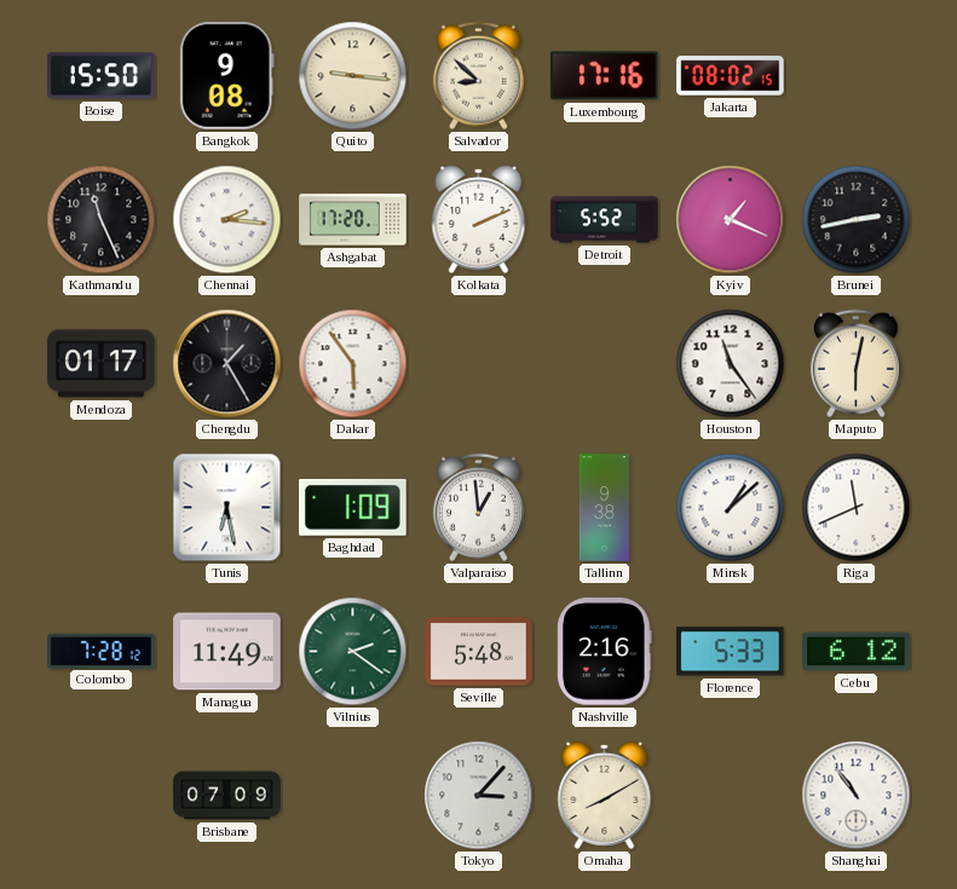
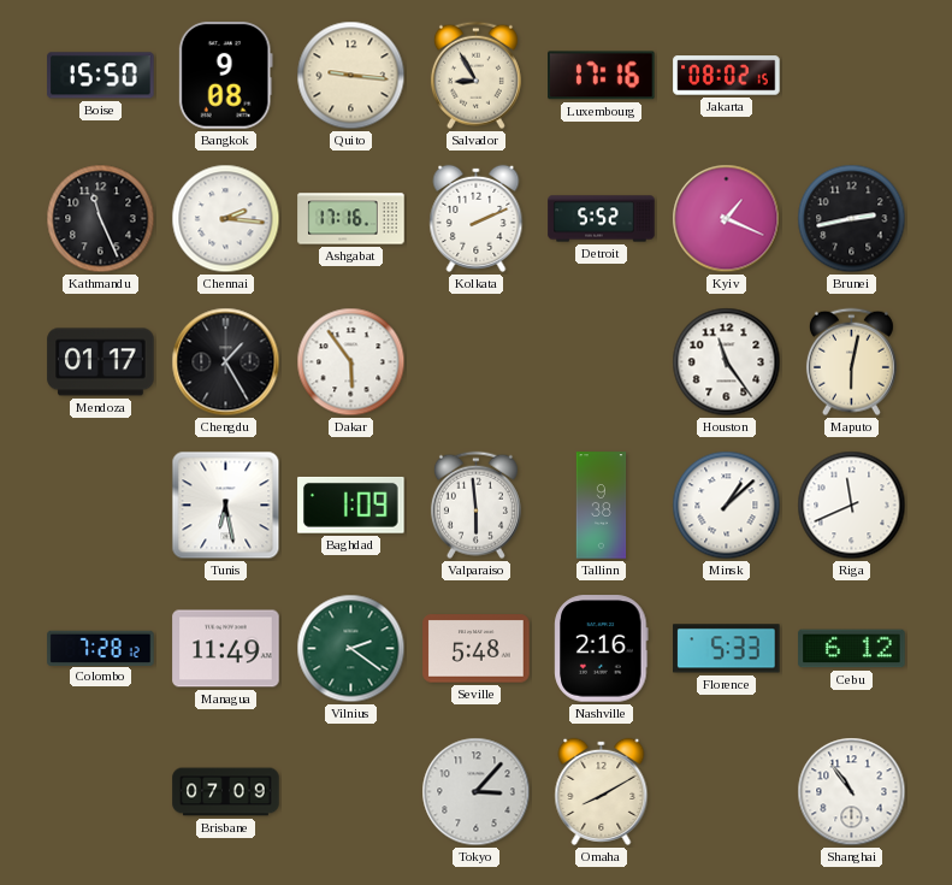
Salvador: 8:52 -> 8:55
Ashgabat: 17:20 -> 17:16
Valparaiso: 12:59 -> 5:59
